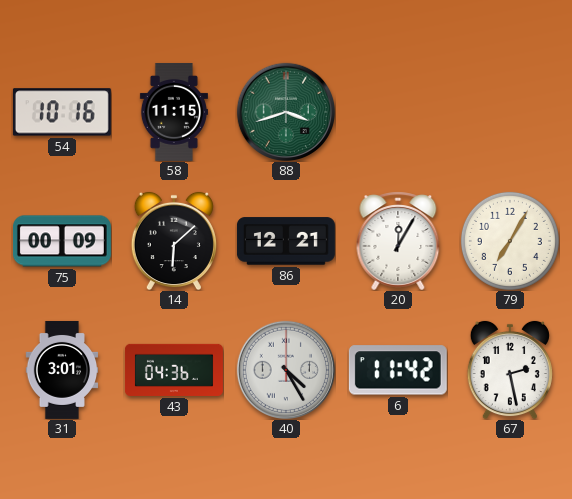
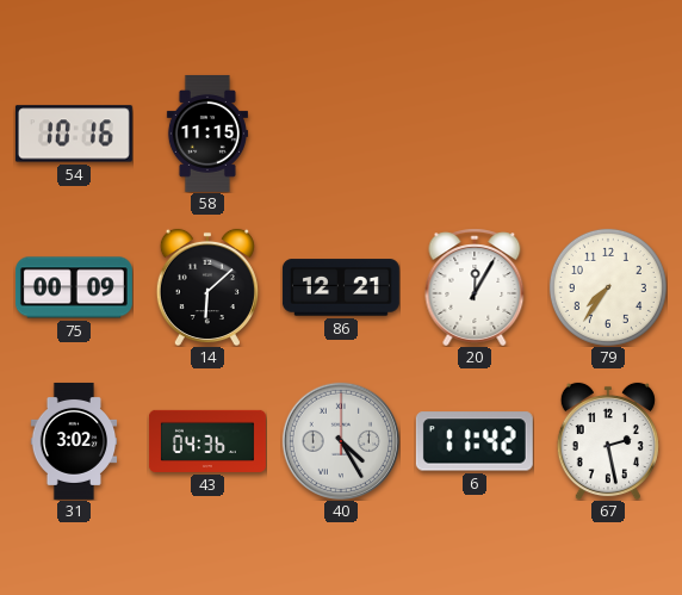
88: 3:42 -> none
79: 7:05 -> 7:36
31: 3:01 -> 3:02
